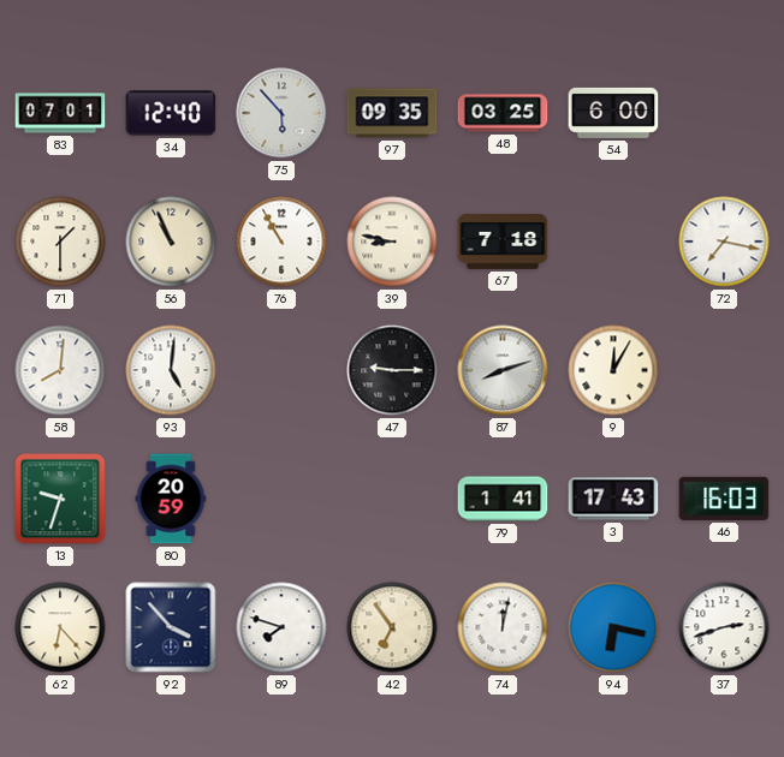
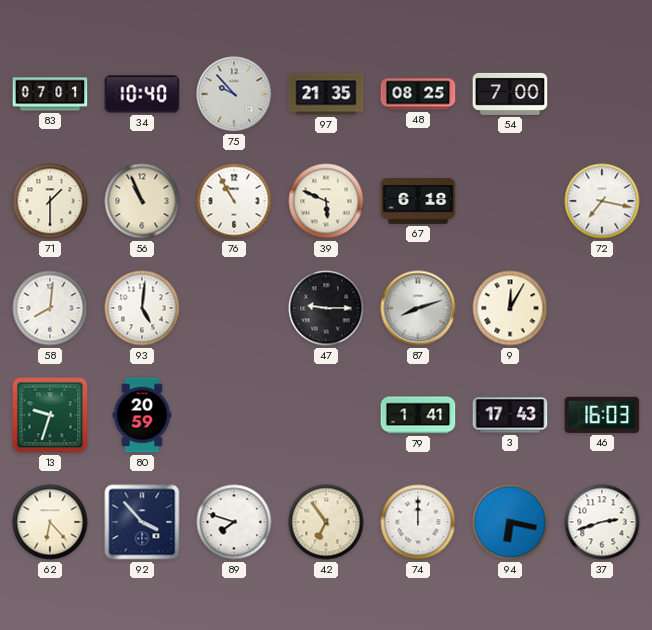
34: 12:40 -> 10:40
75: 5:53 -> 9:53
97: 09:35 -> 21:35
48: 03:25 -> 08:25
54: 6:00 -> 7:00
39: 8:47 -> 5:49
67: 7:18 -> 6:18
74: 12:02 -> 12:00
